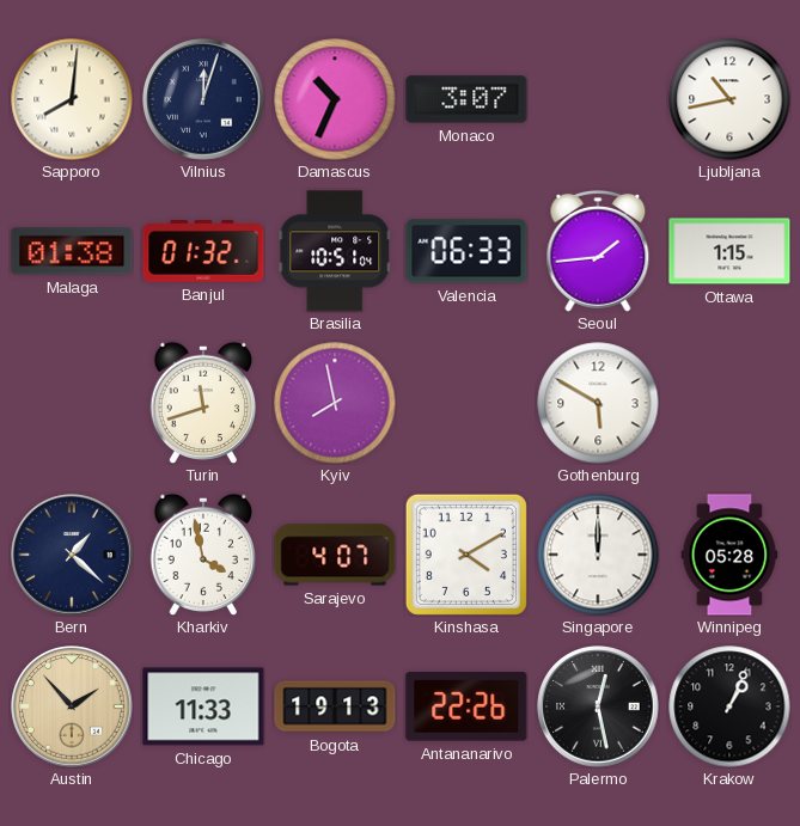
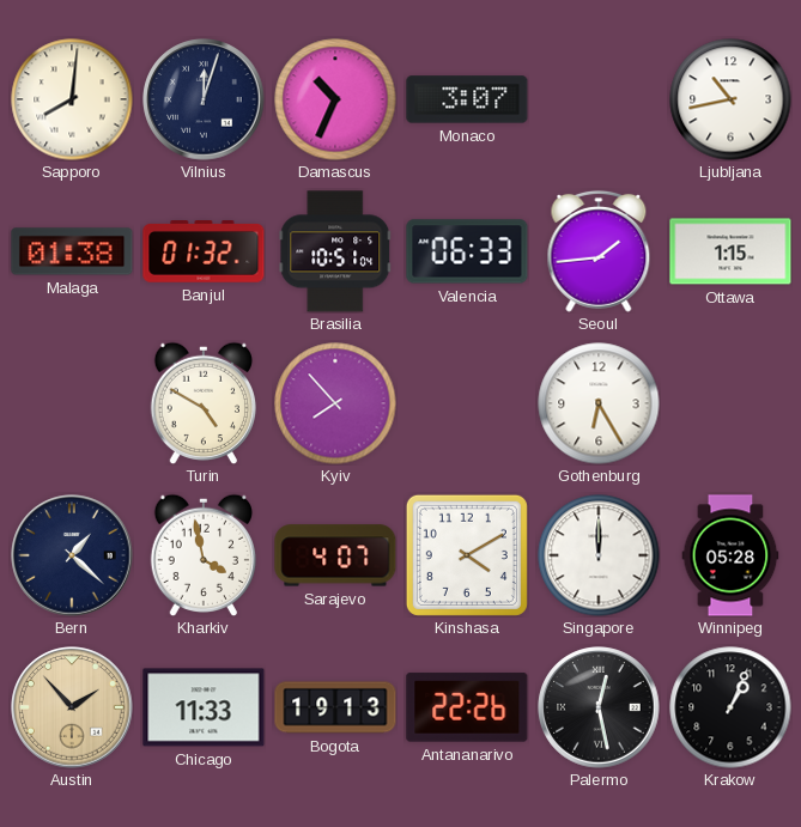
Turin: 11:42 -> 4:50
Kyiv: 7:58 -> 7:53
Gothenburg: 5:50 -> 6:25
